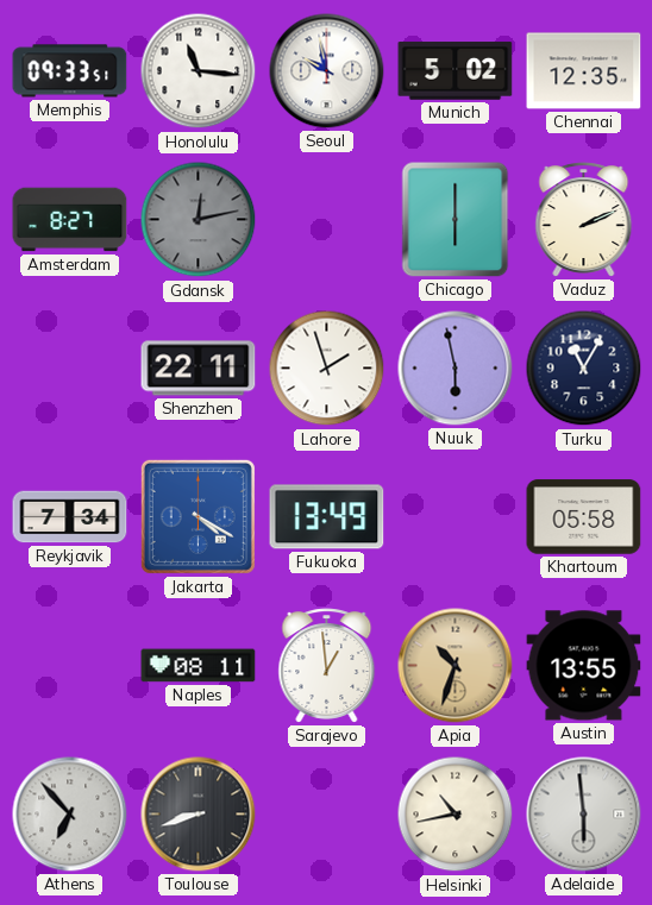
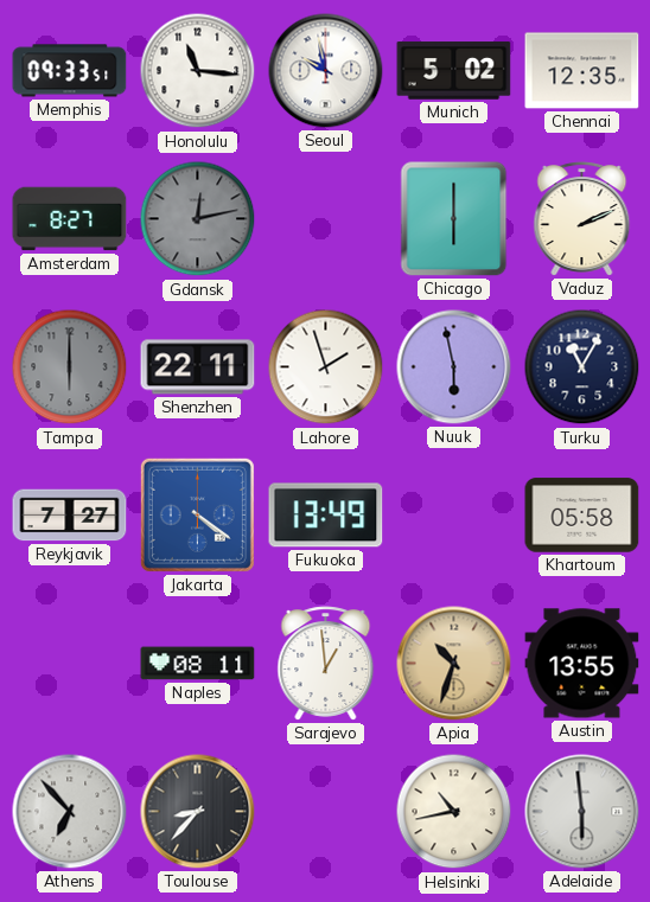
Tampa: none -> 6:00
Reykjavik: 7:34 -> 7:27
Jakarta: 4:20 -> 4:21
Toulouse: 8:42 -> 8:37
